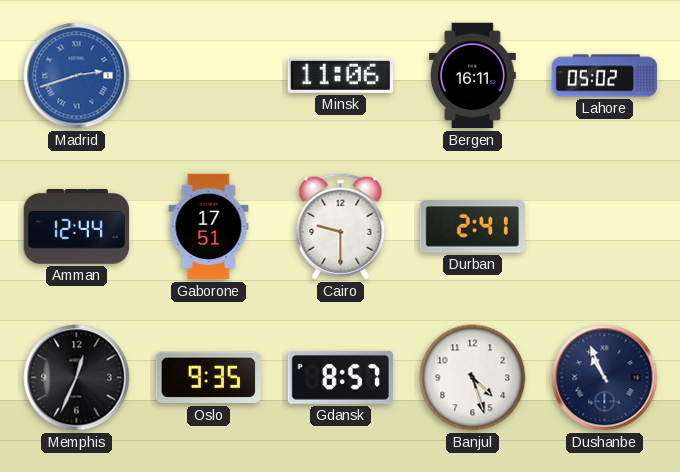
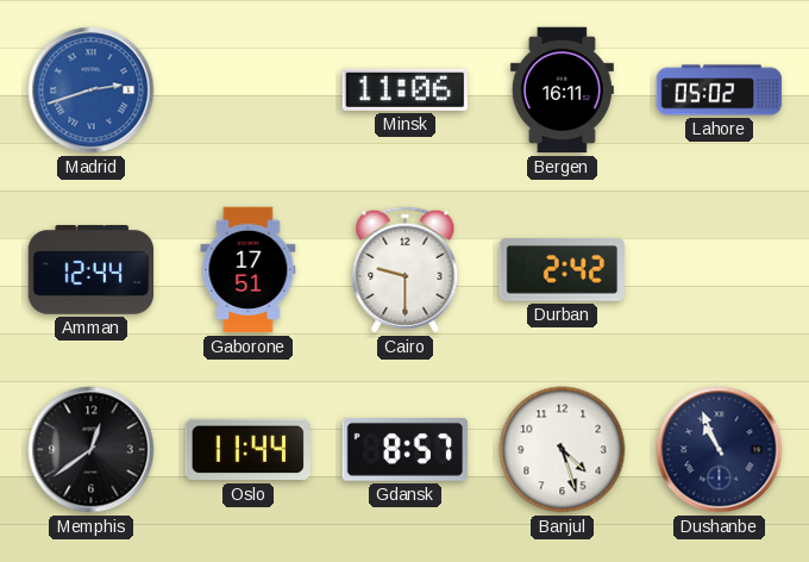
Durban: 2:41 -> 2:42
Memphis: 12:34 -> 12:39
Oslo: 9:35 -> 11:44
